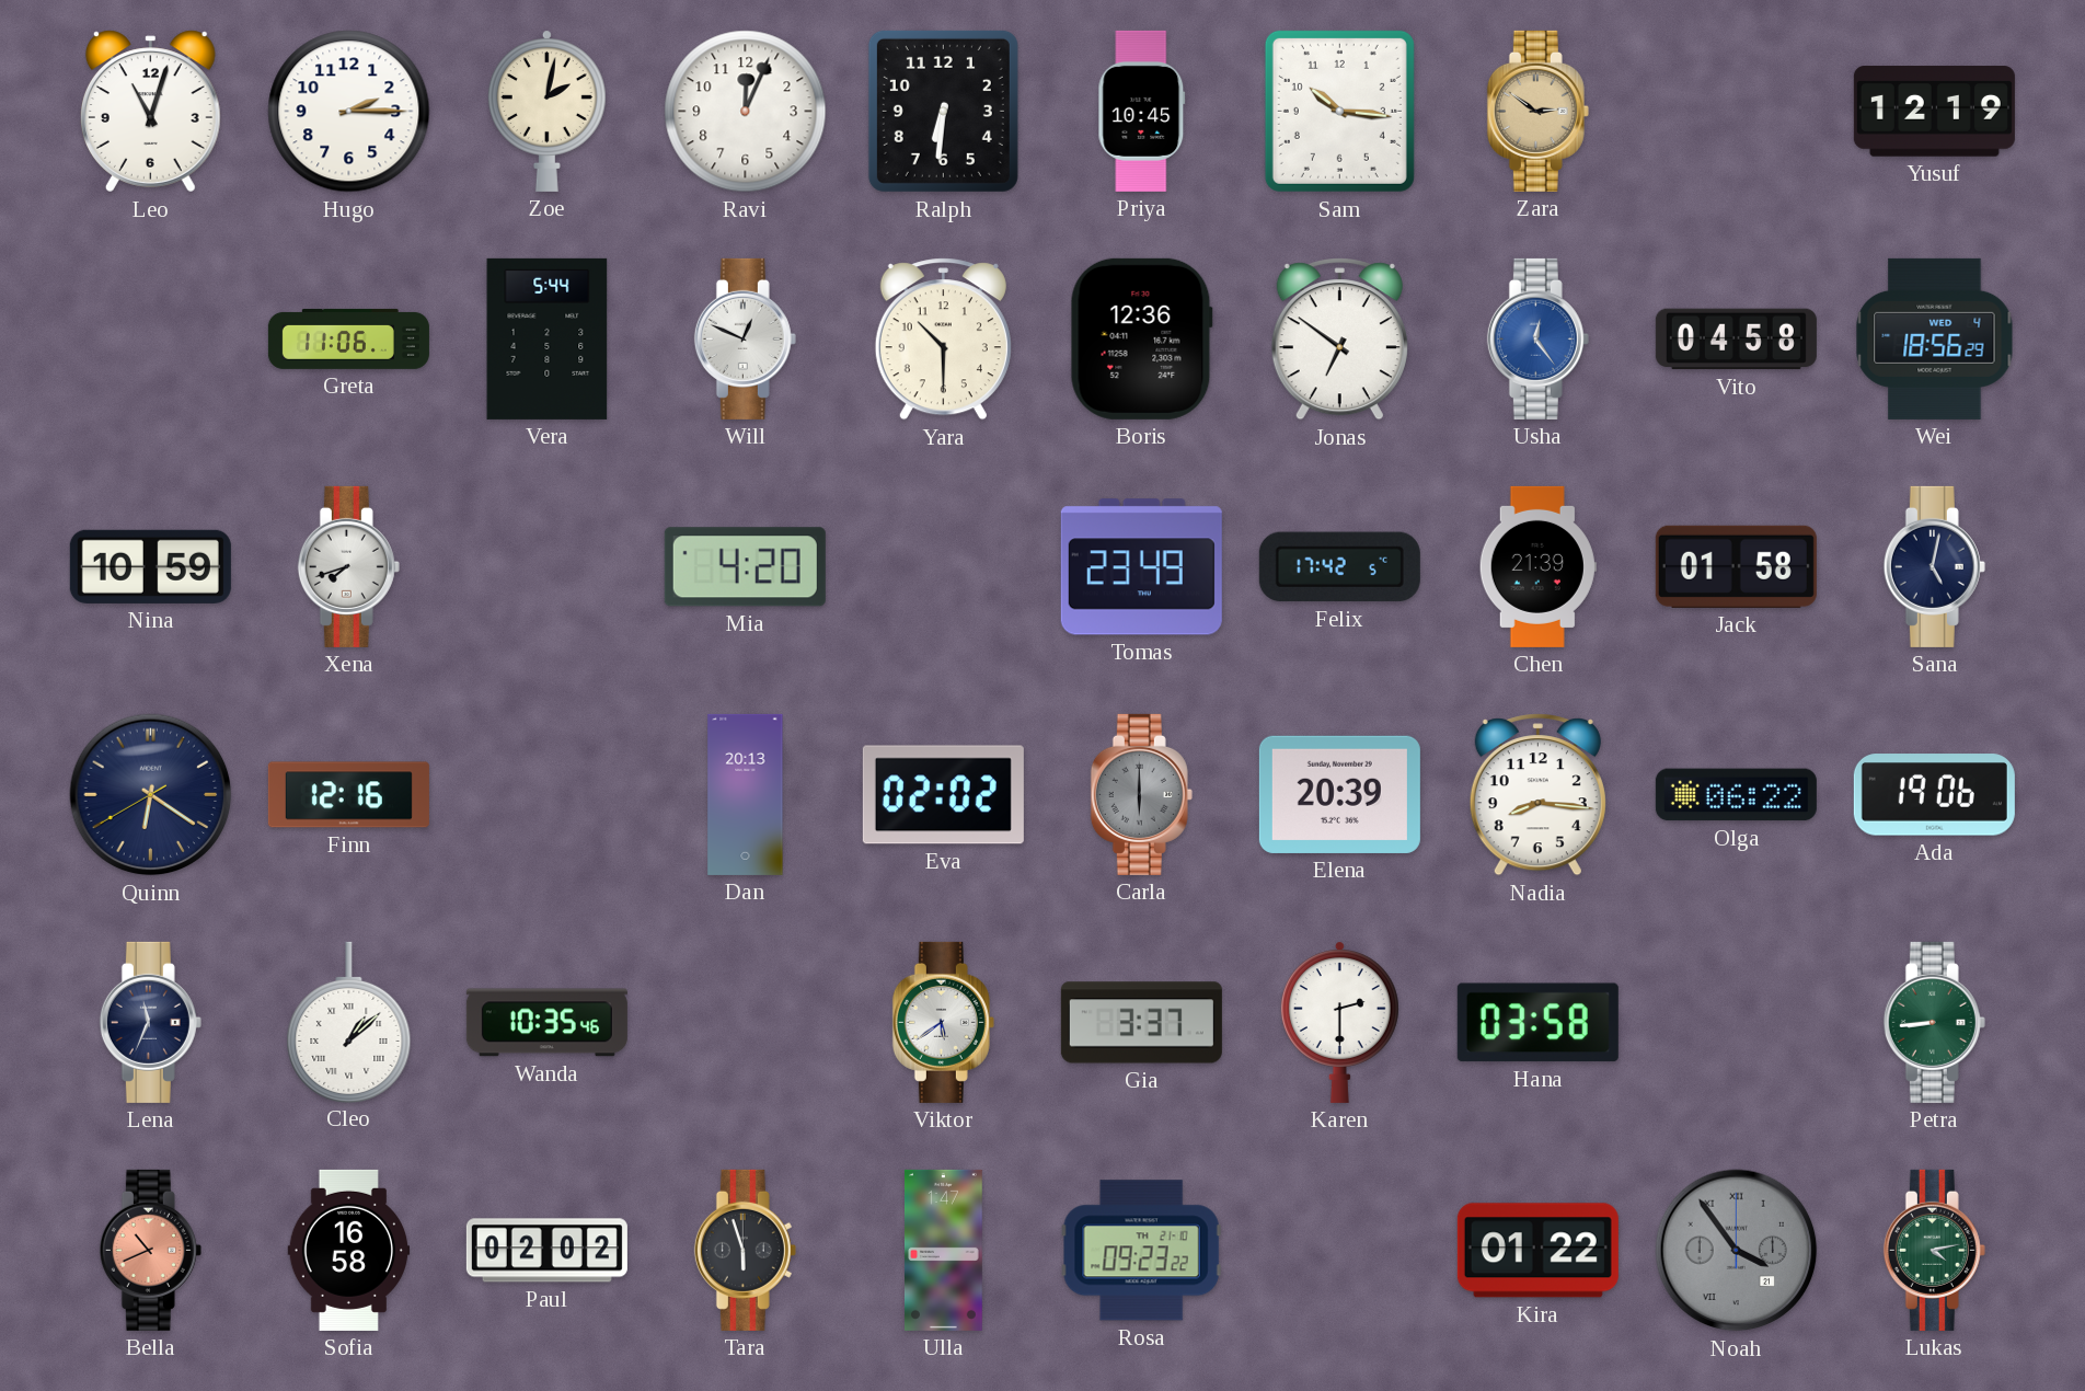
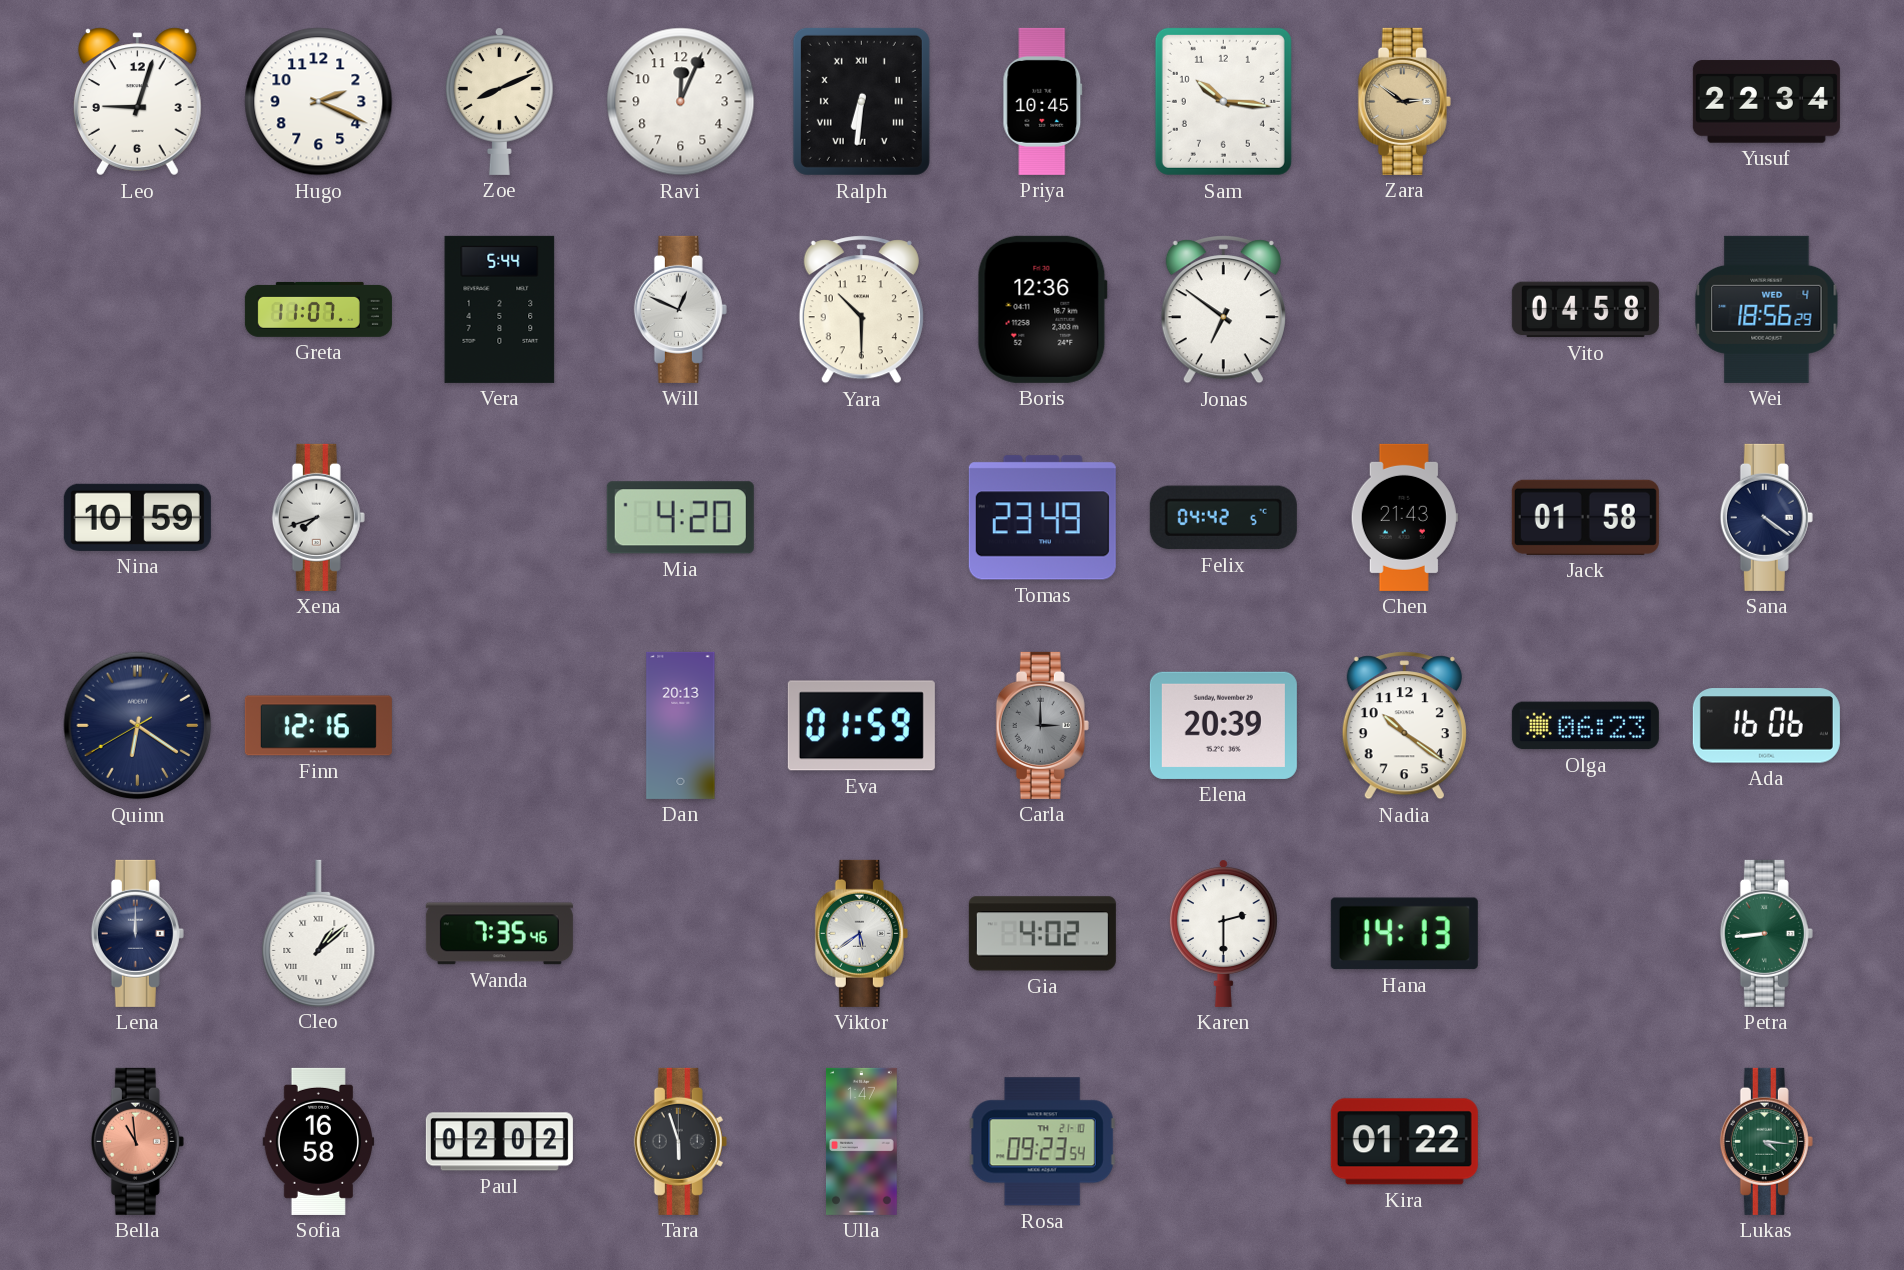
Leo: 11:03 -> 9:03
Hugo: 2:15 -> 2:19
Zoe: 2:02 -> 8:11
Ralph numerals: Arabic -> Roman
Yusuf: 12:19 -> 22:34
Greta: 11:06 -> 11:07
Usha: 12:24 -> none
Felix: 17:42 -> 04:42
Chen: 21:39 -> 21:43
Sana: 5:02 -> 4:21
Eva: 02:02 -> 01:59
Carla: 6:00 -> 3:00
Nadia: 8:16 -> 10:21
Olga: 06:22 -> 06:23
Ada: 19:06 -> 16:06
Lena: 11:34 -> 12:00
Wanda: 10:35 -> 7:35
Gia: 3:37 -> 4:02
Hana: 03:58 -> 14:13
Bella: 10:41 -> 10:59
Rosa: 09:23:22 -> 09:23:54
Noah: 3:54 -> none
Lukas: 4:13 -> 4:16
